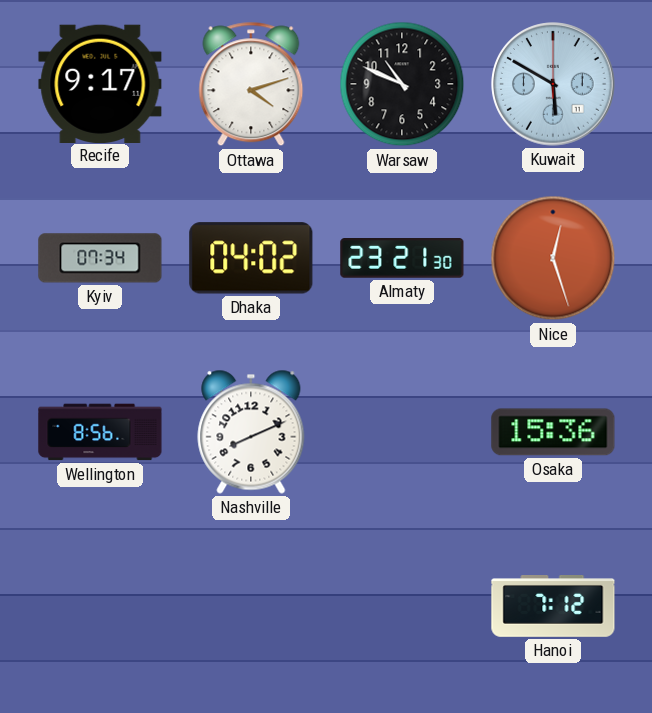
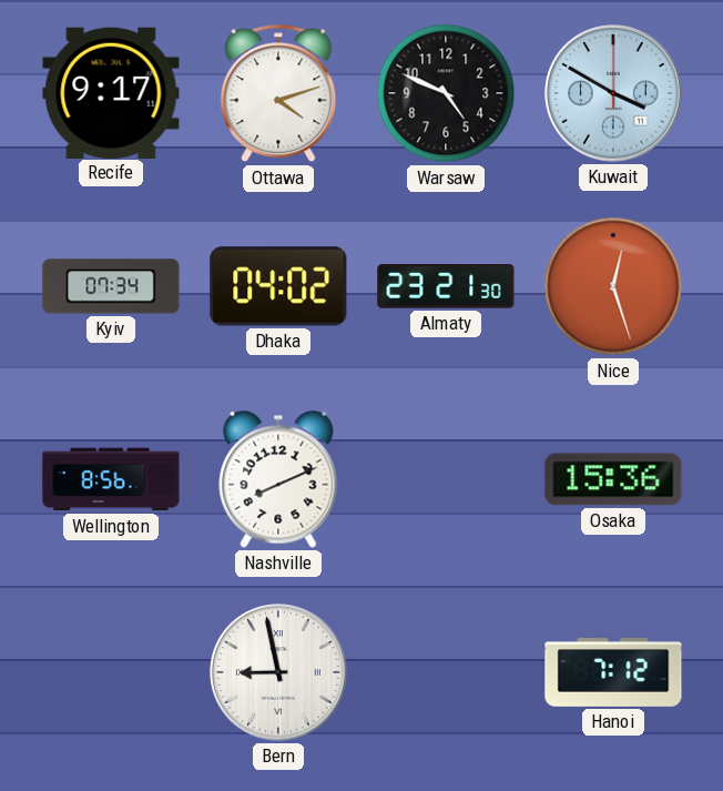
Warsaw: 10:49 -> 4:49
Kuwait: 5:50 -> 3:50
Bern: none -> 8:58
